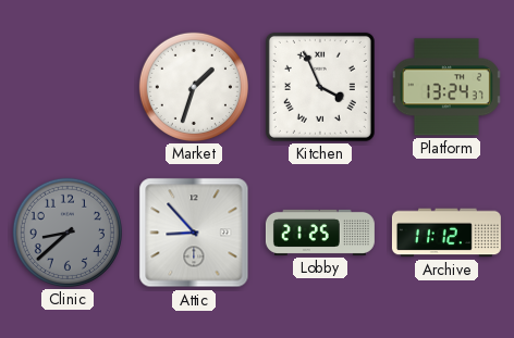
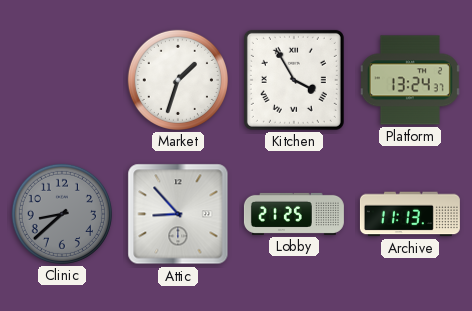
Kitchen: 3:56 -> 3:55
Archive: 11:12 -> 11:13
